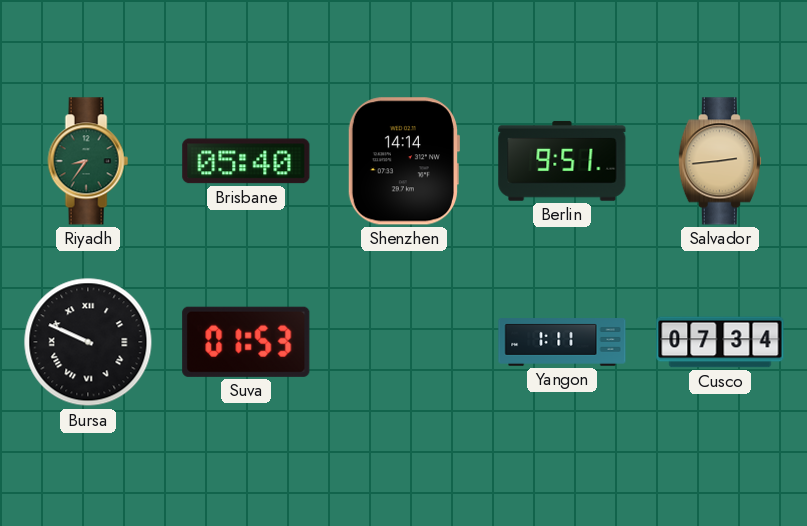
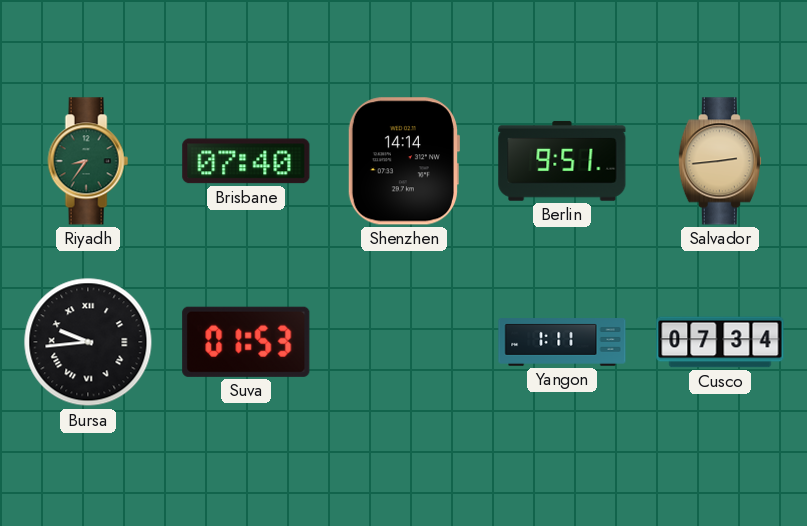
Brisbane: 05:40 -> 07:40
Bursa: 9:49 -> 9:44
